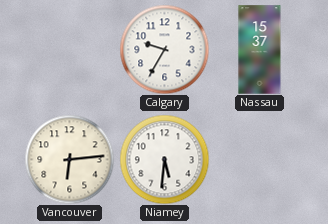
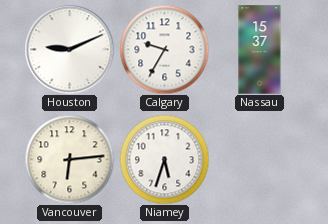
Houston: none -> 9:11
Niamey: 5:31 -> 5:33
